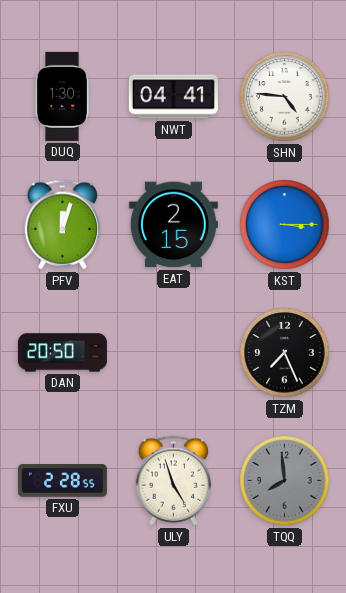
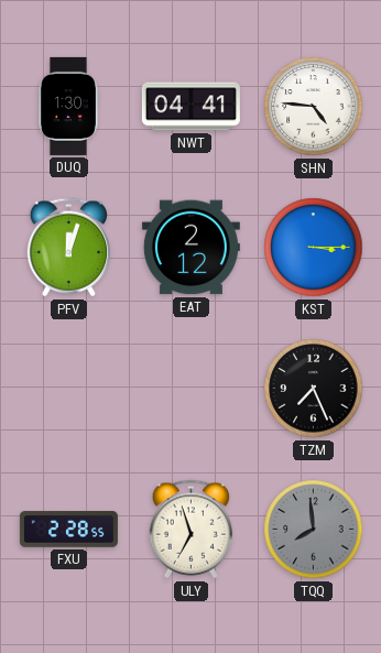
EAT: 2:15 -> 2:12
DAN: 20:50 -> none
ULY: 4:57 -> 6:57
